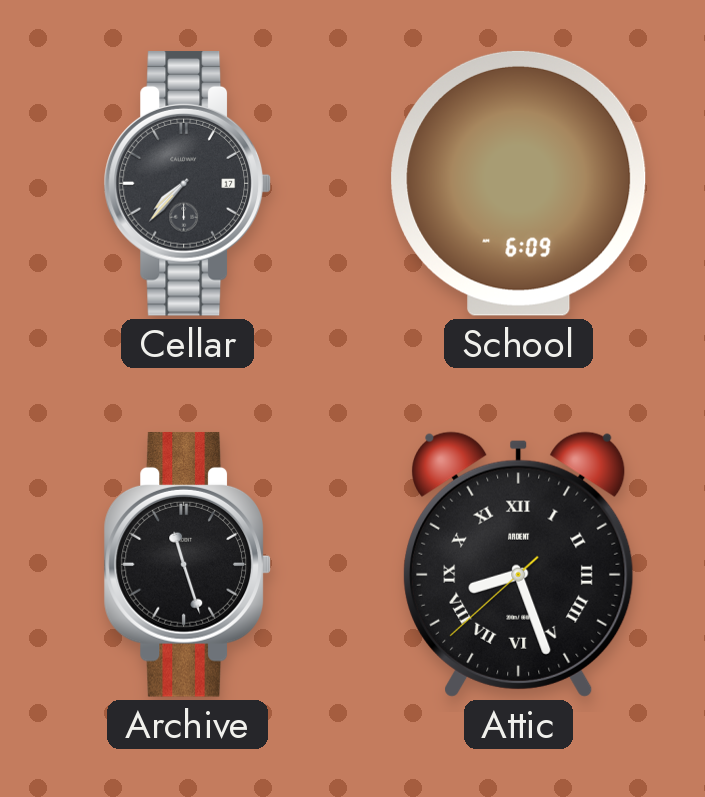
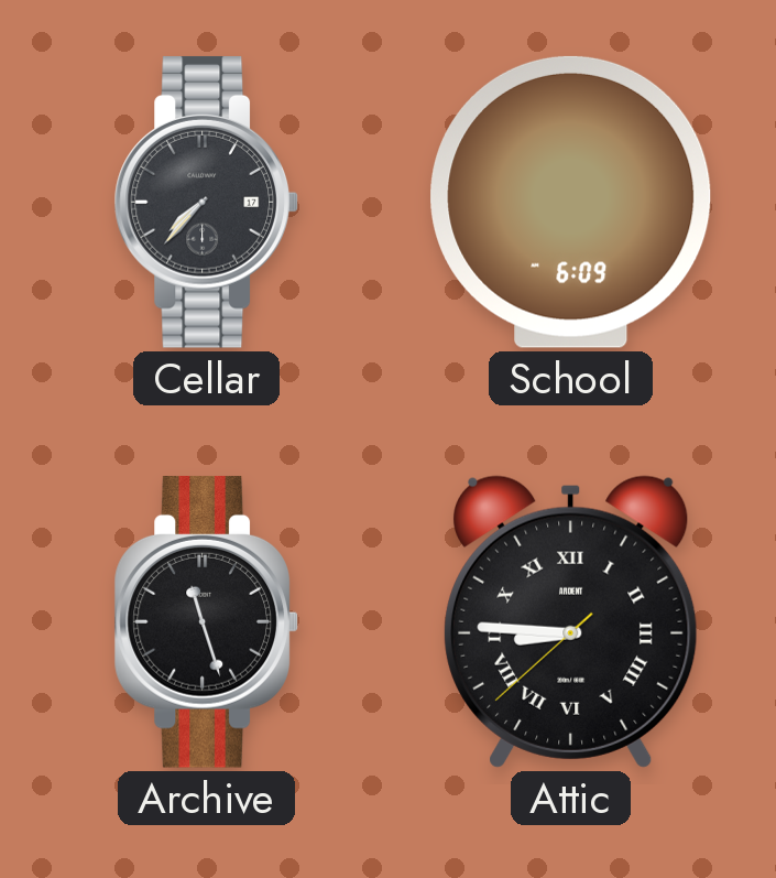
Attic: 8:26 -> 8:45
